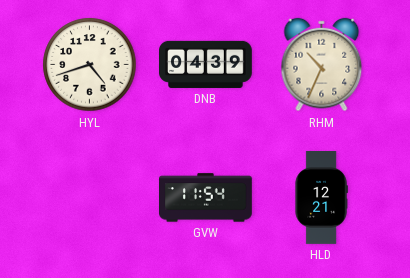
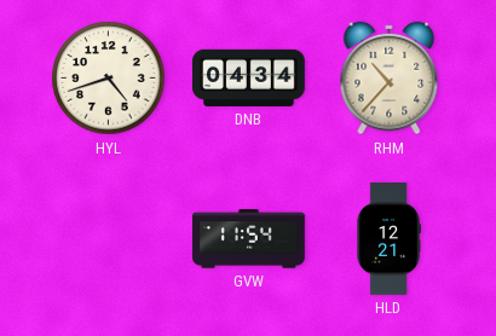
DNB: 04:39 -> 04:34
RHM: 10:34 -> 10:37
